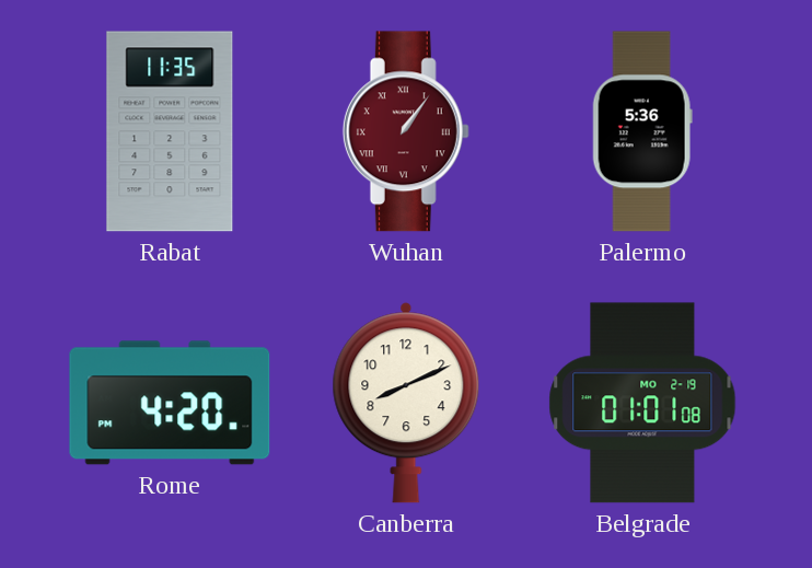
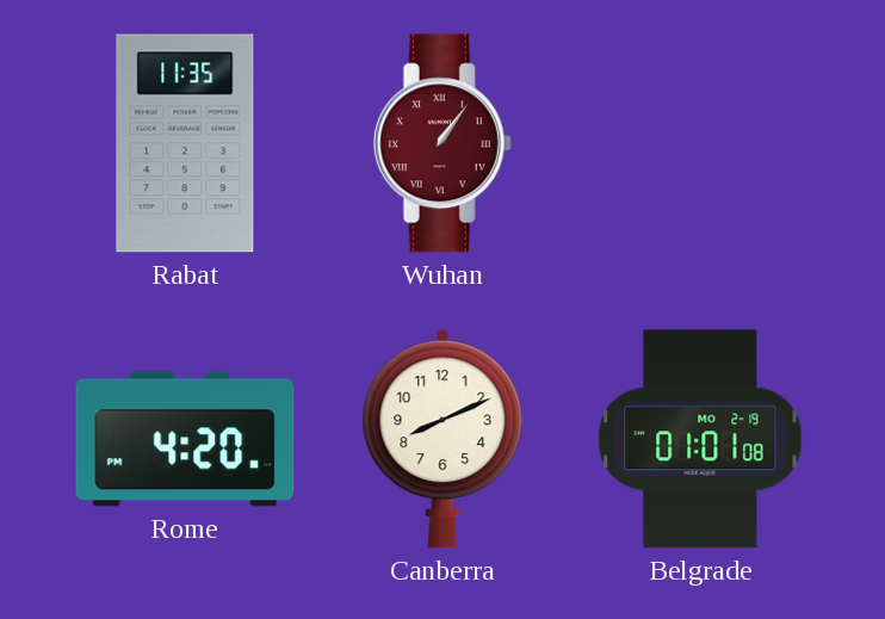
Palermo: 5:36 -> none
